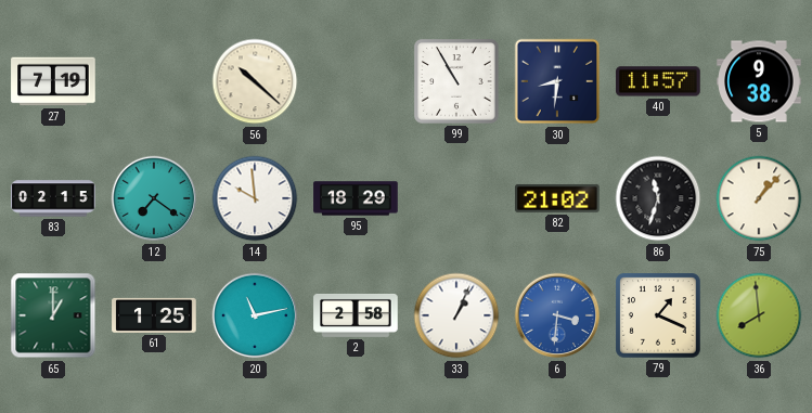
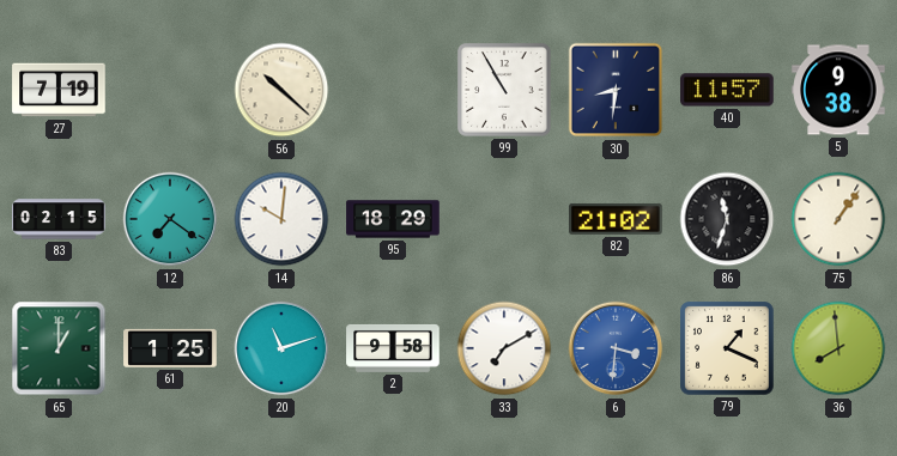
14: 9:59 -> 10:01
75: 1:07 -> 1:06
20: 11:13 -> 11:12
2: 2:58 -> 9:58
33: 1:04 -> 7:10
